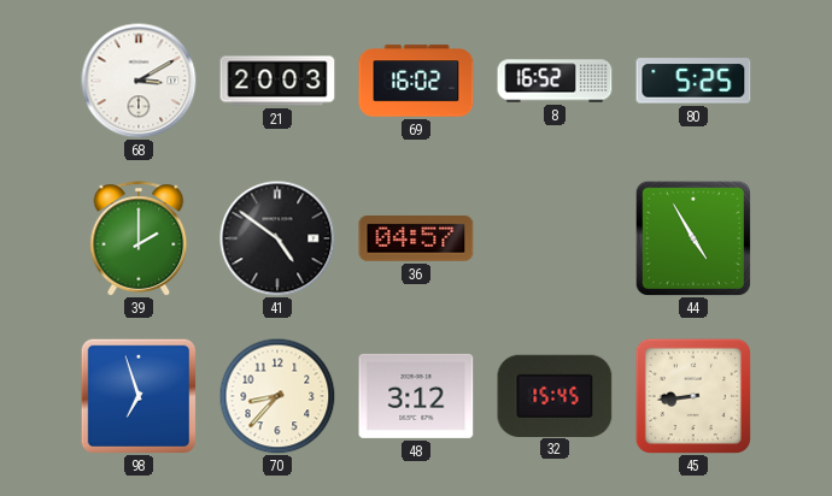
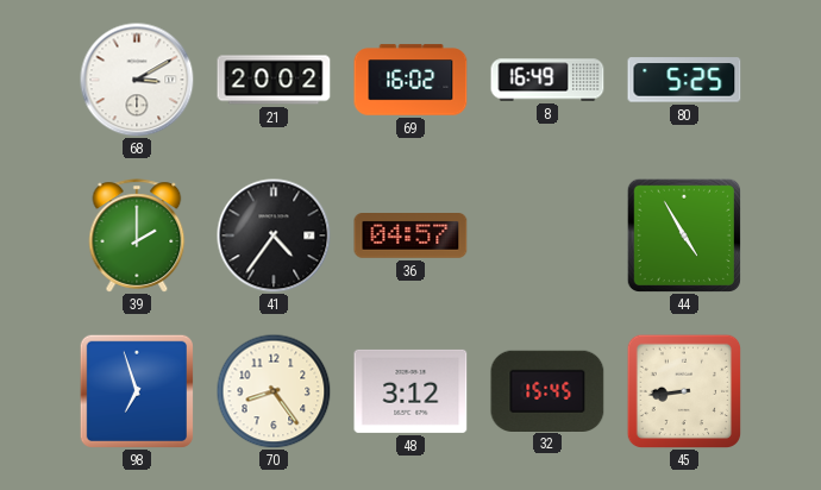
21: 20:03 -> 20:02
8: 16:52 -> 16:49
41: 4:51 -> 4:36
70: 8:37 -> 8:24
